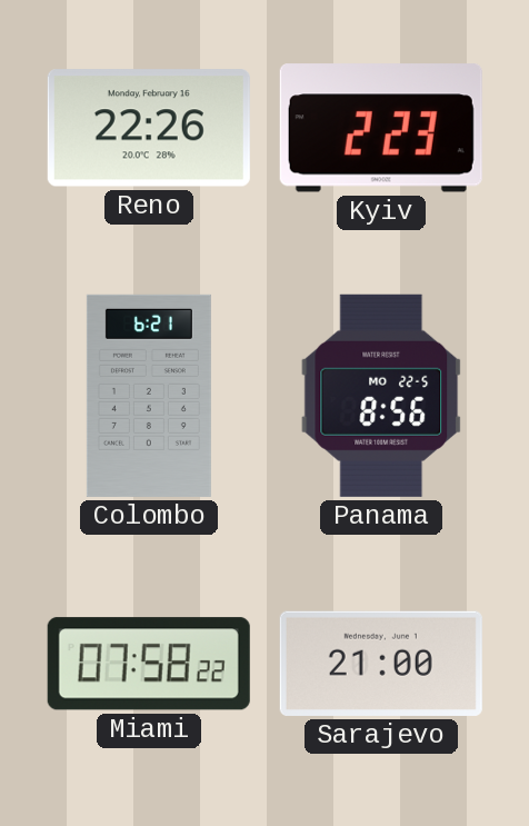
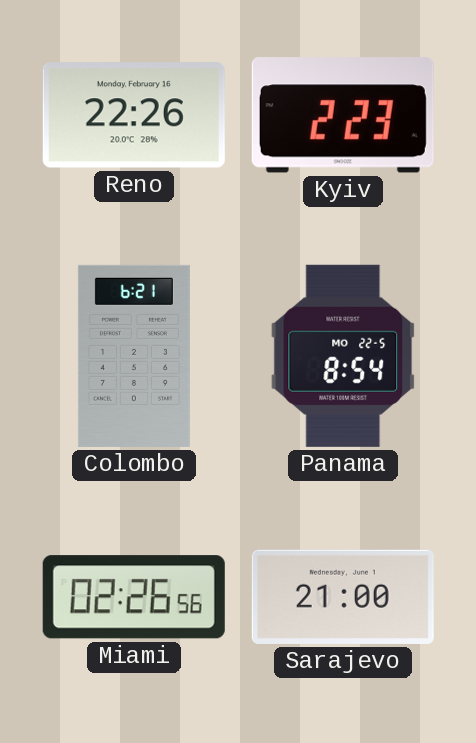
Panama: 8:56 -> 8:54
Miami: 07:58 -> 02:26
